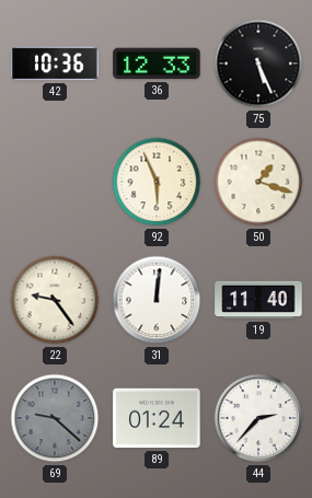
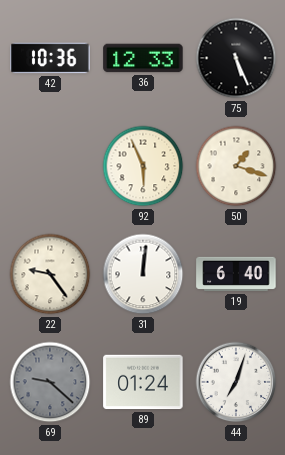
19: 11:40 -> 6:40
44: 2:37 -> 7:03
